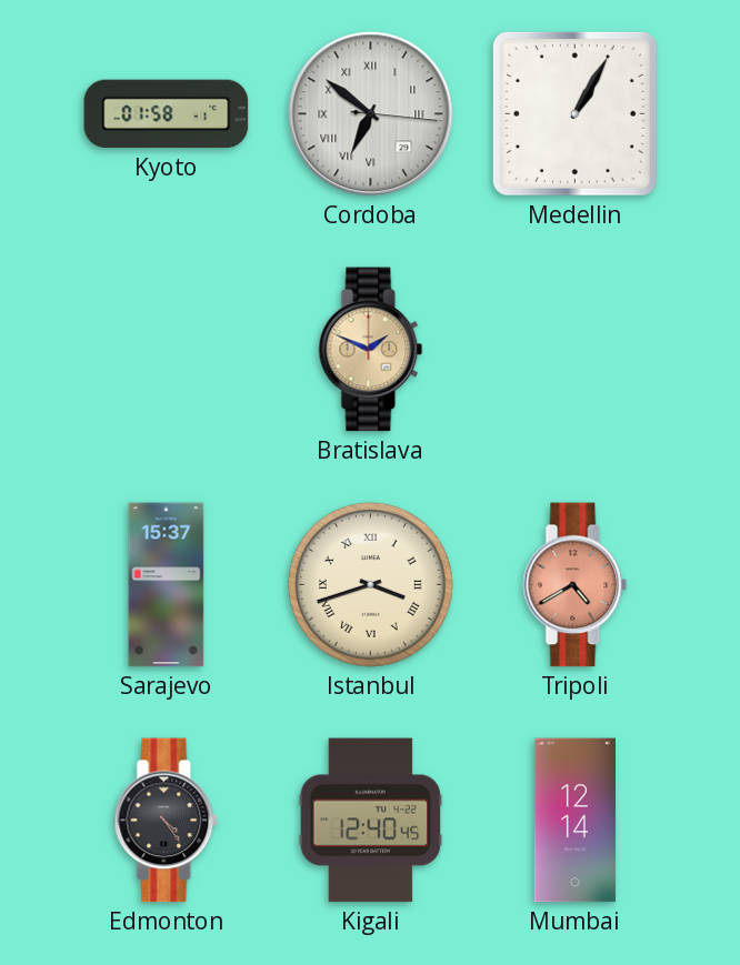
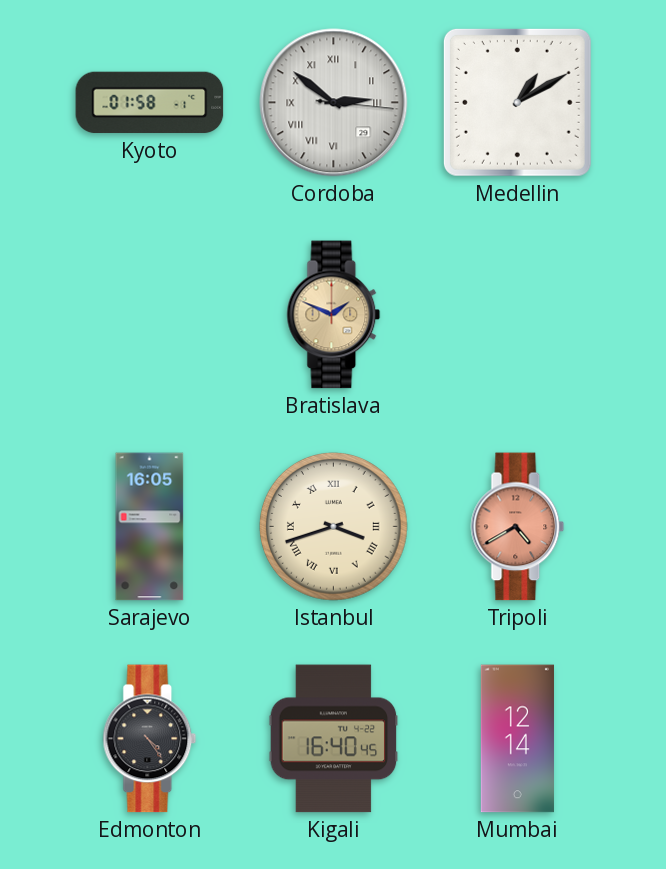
Cordoba: 6:51 -> 2:51
Medellin: 1:05 -> 1:10
Sarajevo: 15:37 -> 16:05
Kigali: 12:40 -> 16:40
